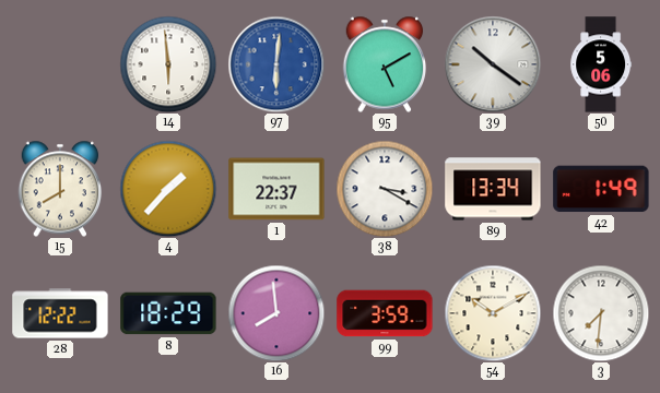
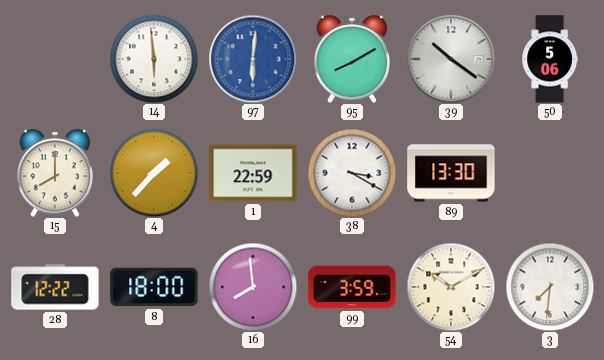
95: 5:10 -> 8:10
1: 22:37 -> 22:59
89: 13:34 -> 13:30
42: 1:49 -> none
8: 18:29 -> 18:00
